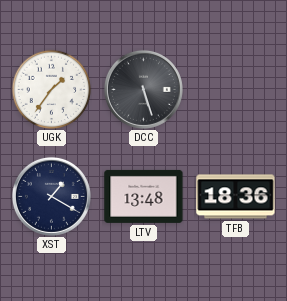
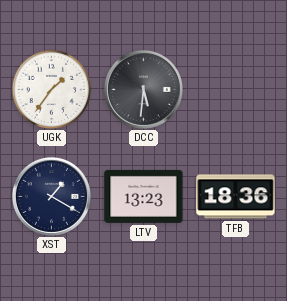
DCC: 5:27 -> 5:31
LTV: 13:48 -> 13:23
